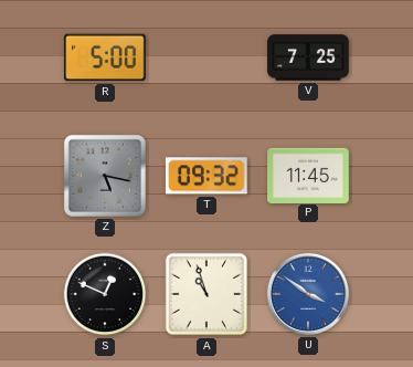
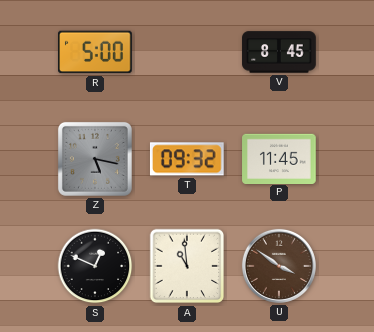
V: 7:25 -> 8:45
A: 10:57 -> 10:59
U dial: blue -> brown
